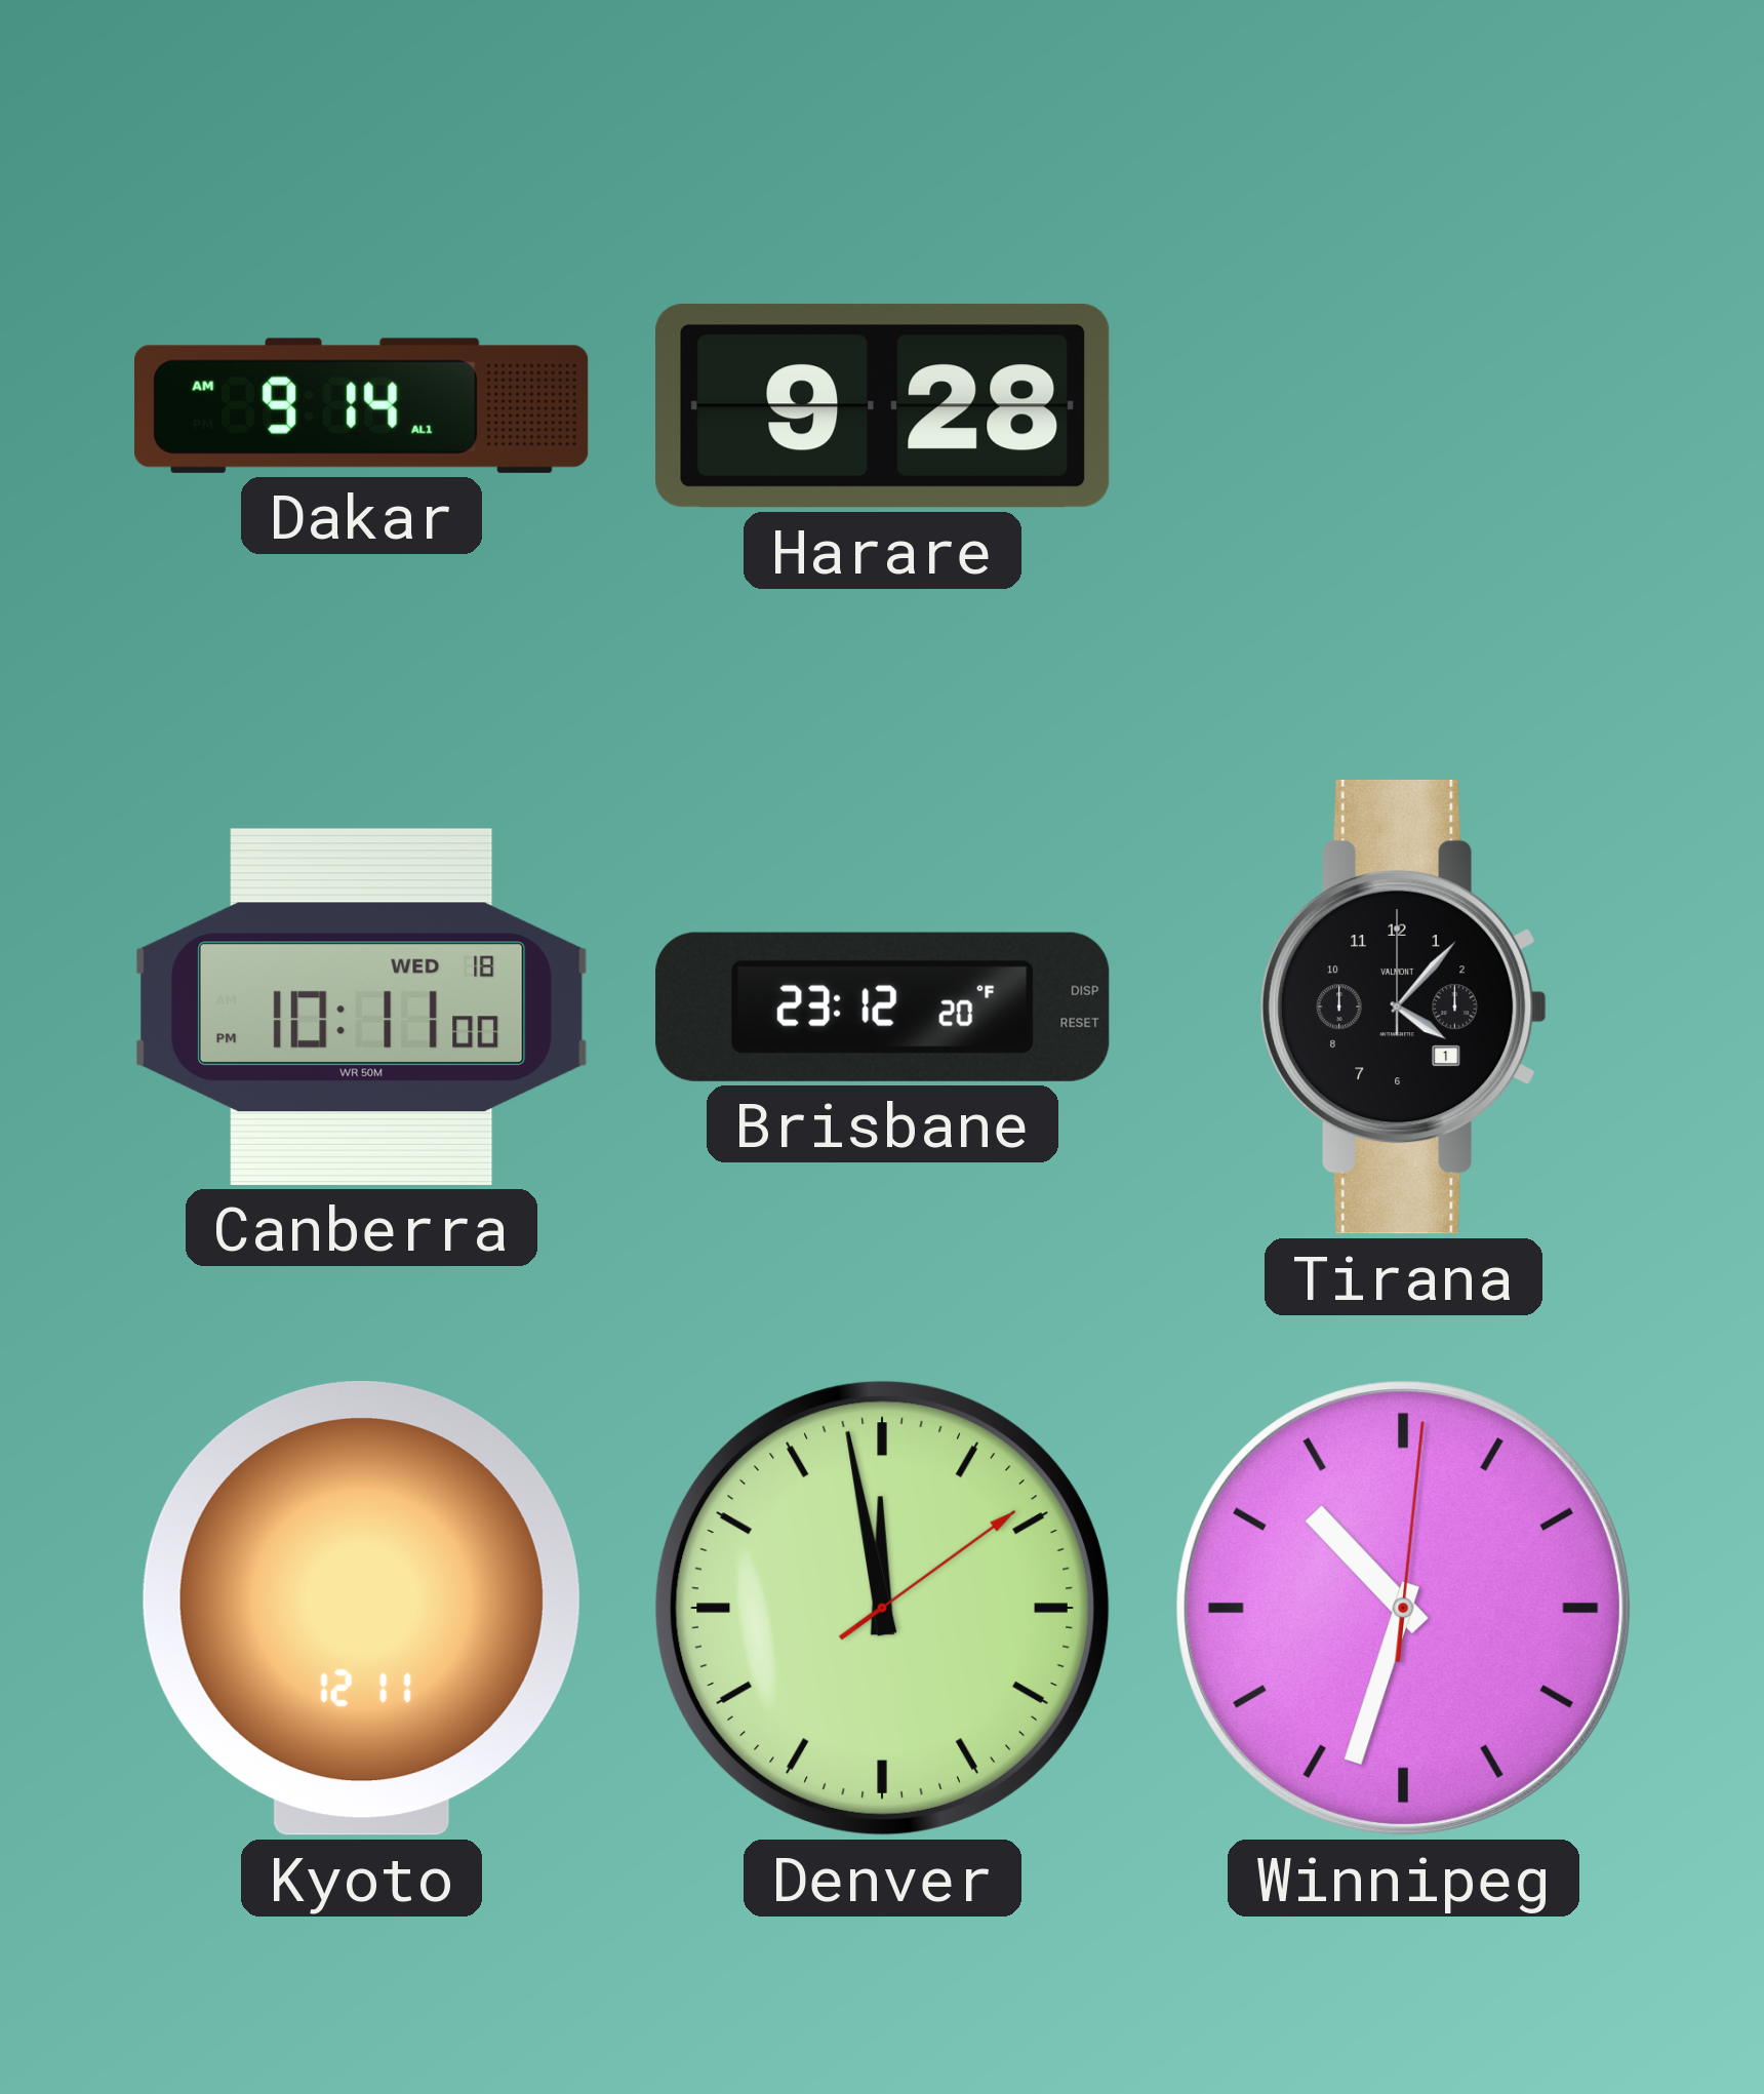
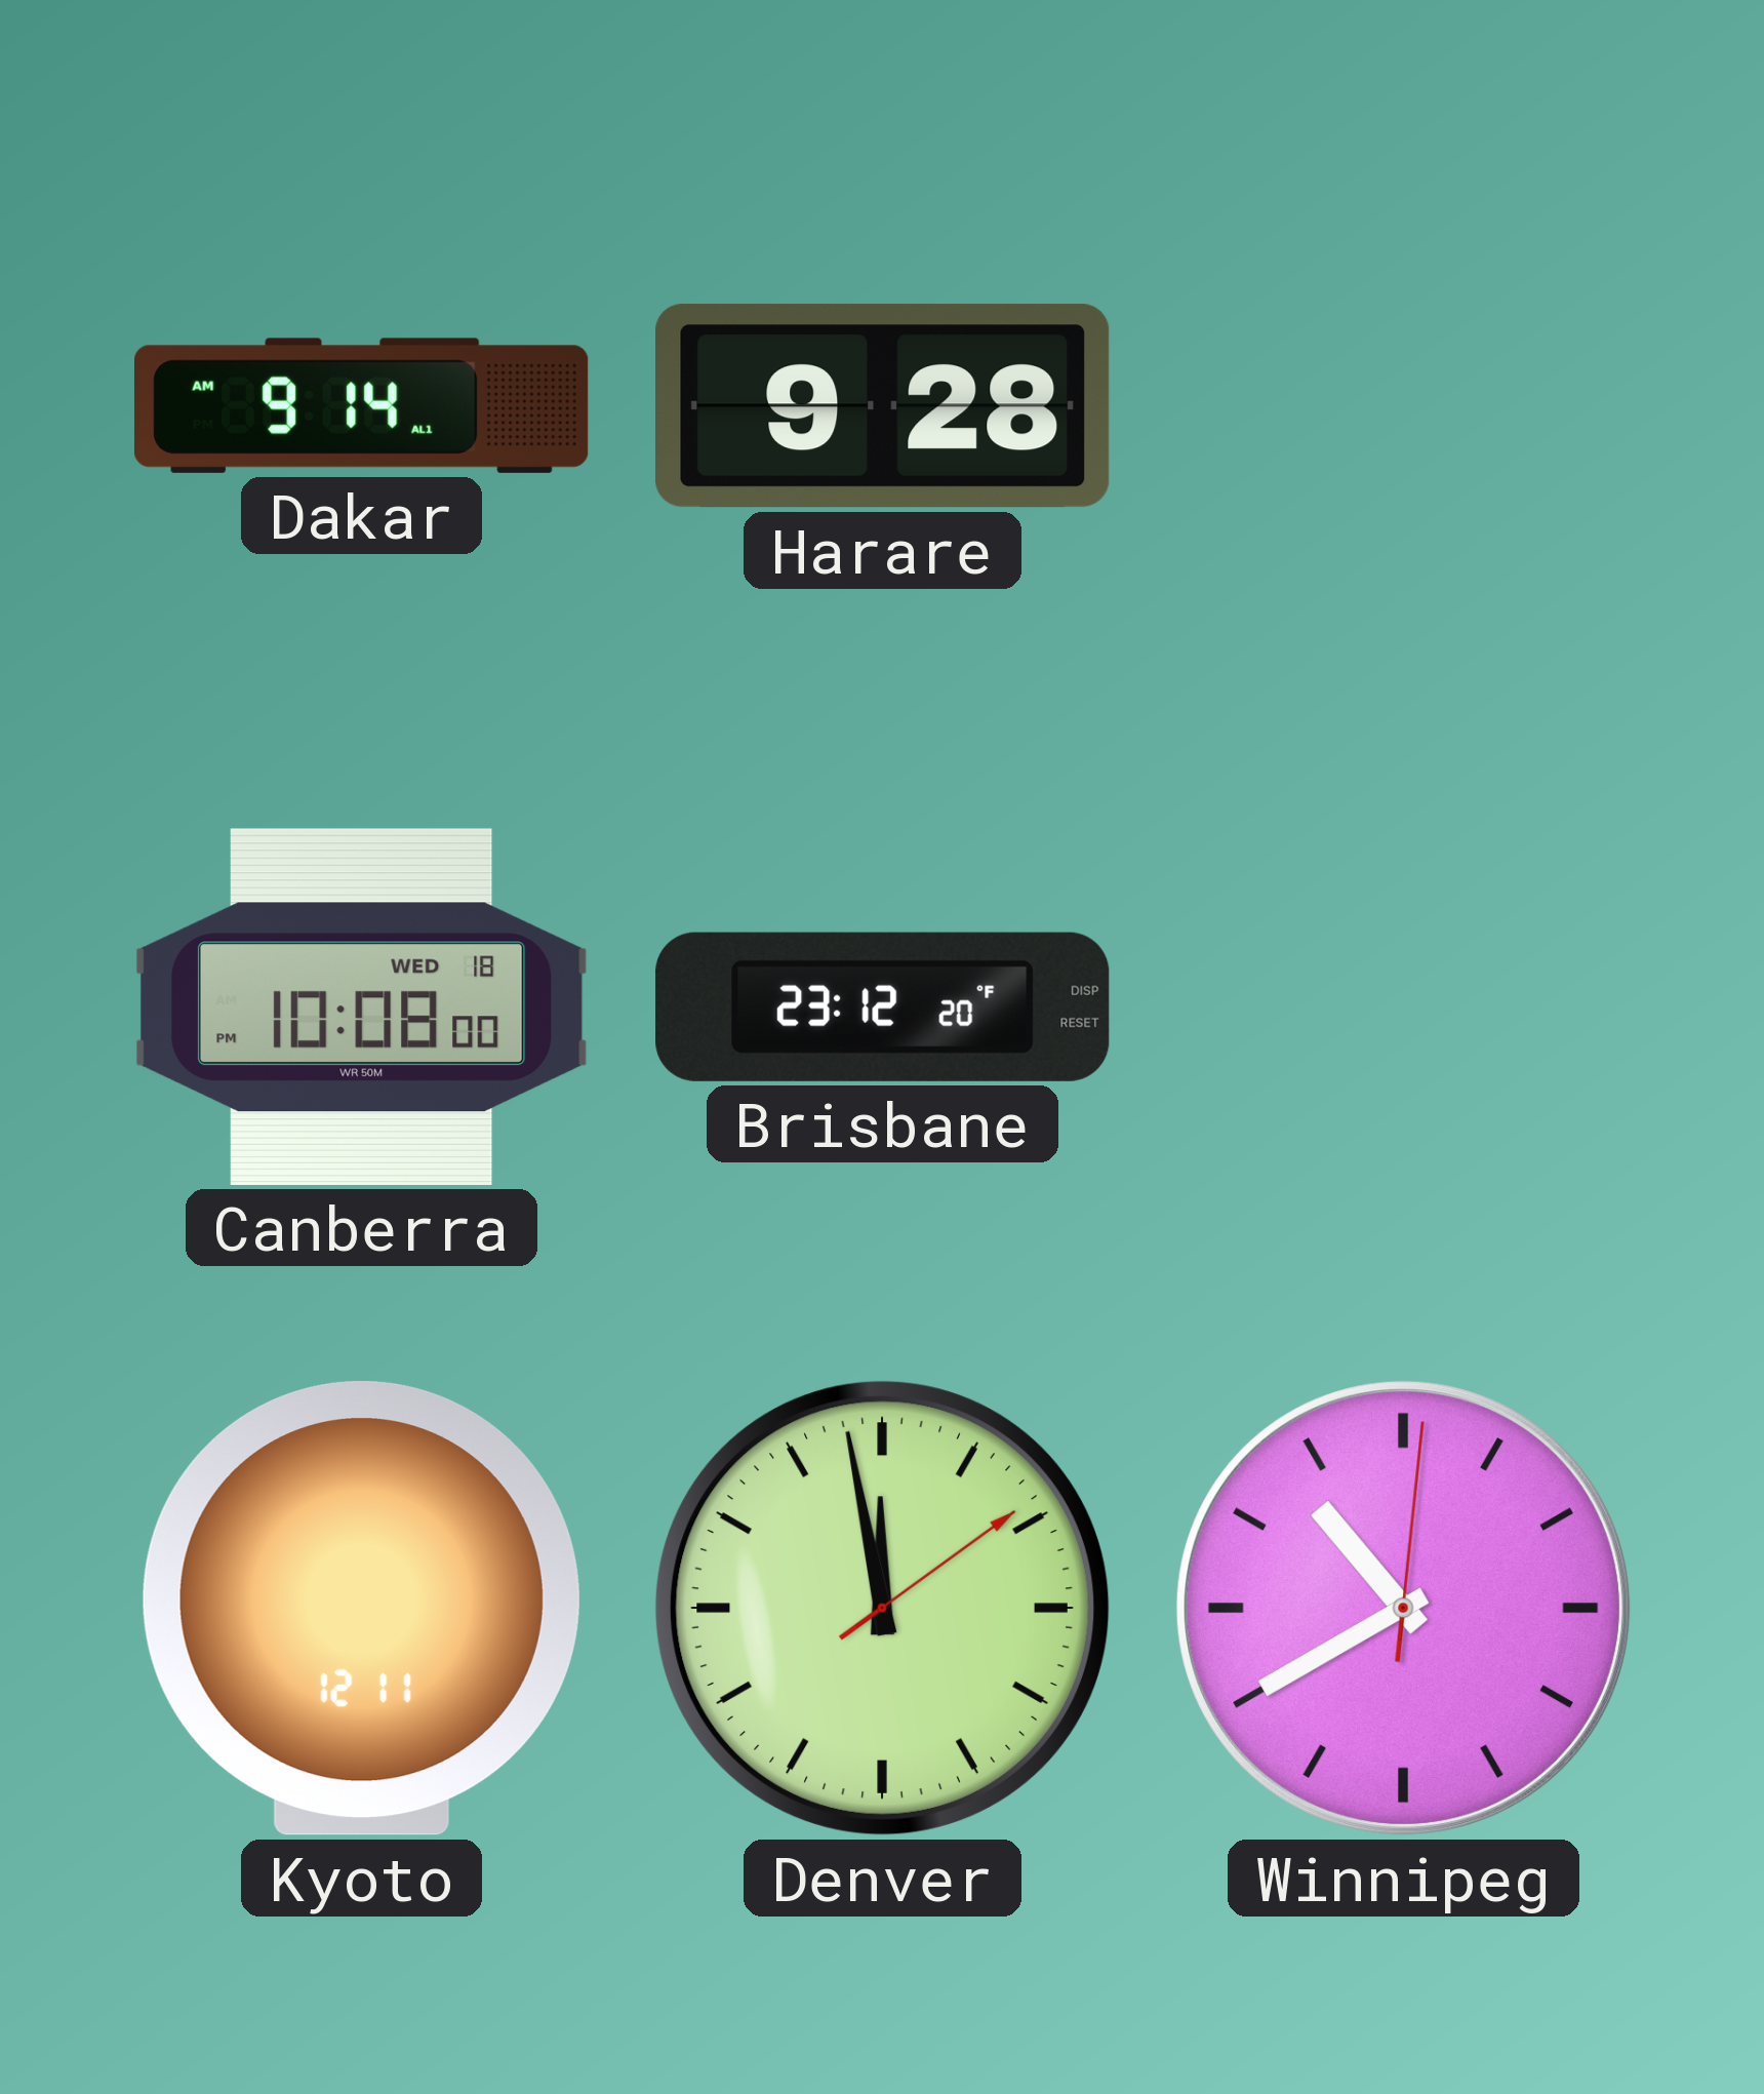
Canberra: 10:11 -> 10:08
Tirana: 4:07 -> none
Winnipeg: 10:33 -> 10:40
